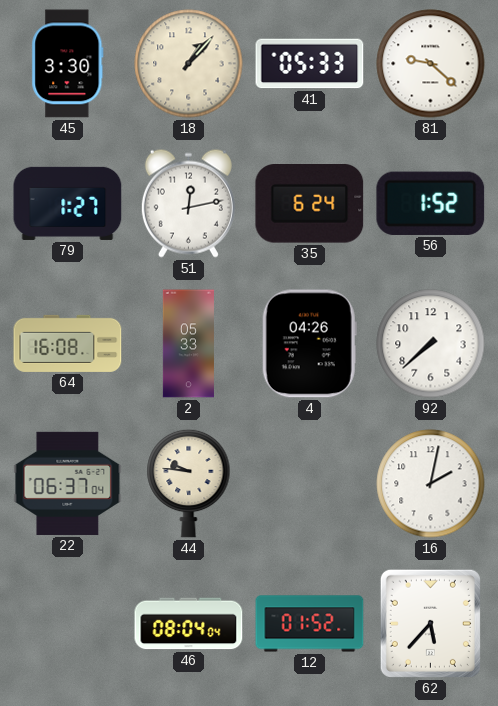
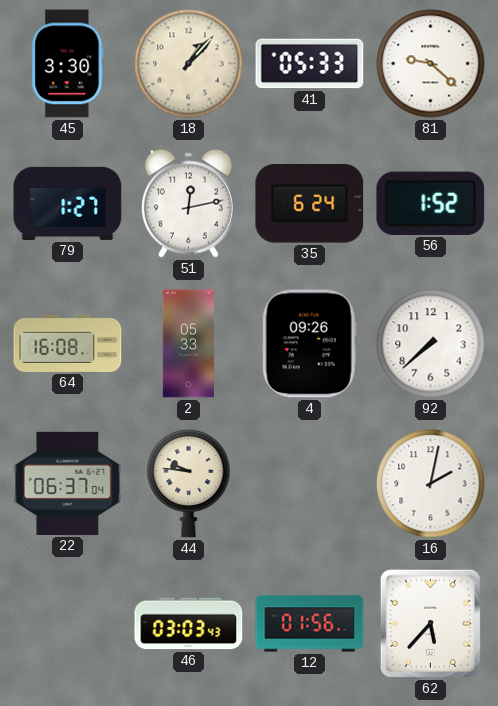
4: 04:26 -> 09:26
46: 08:04 -> 03:03
12: 01:52 -> 01:56
